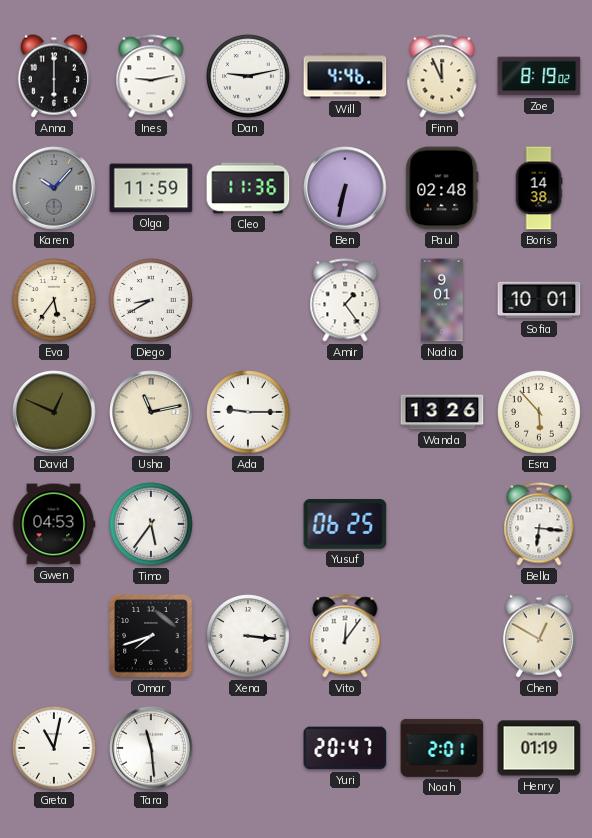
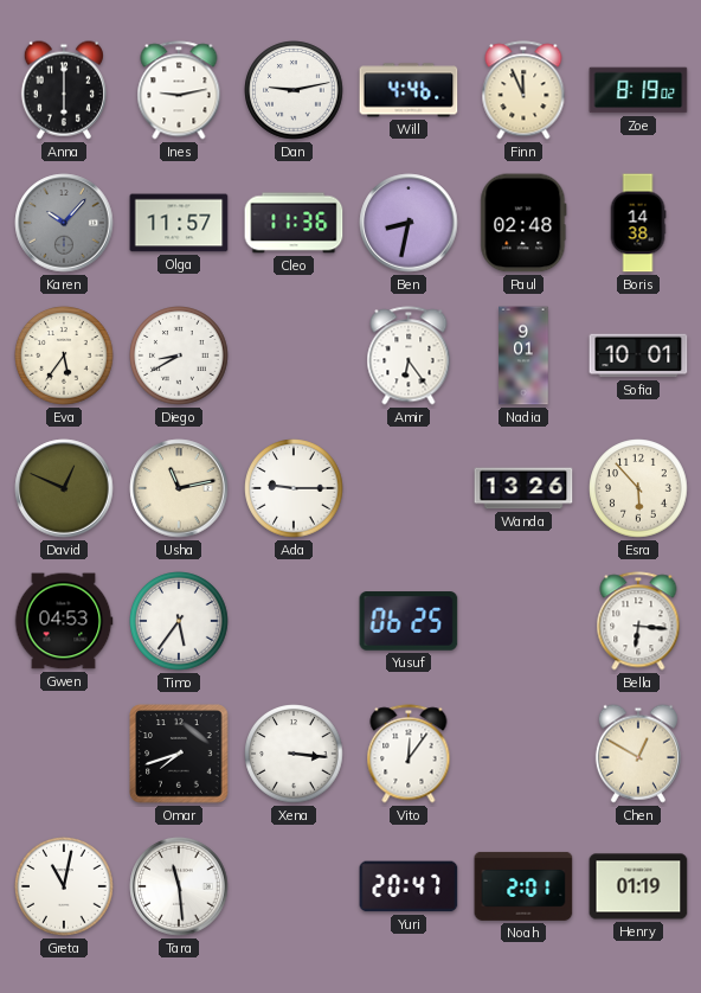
Olga: 11:59 -> 11:57
Ben: 6:32 -> 8:32
Amir: 1:24 -> 6:24
